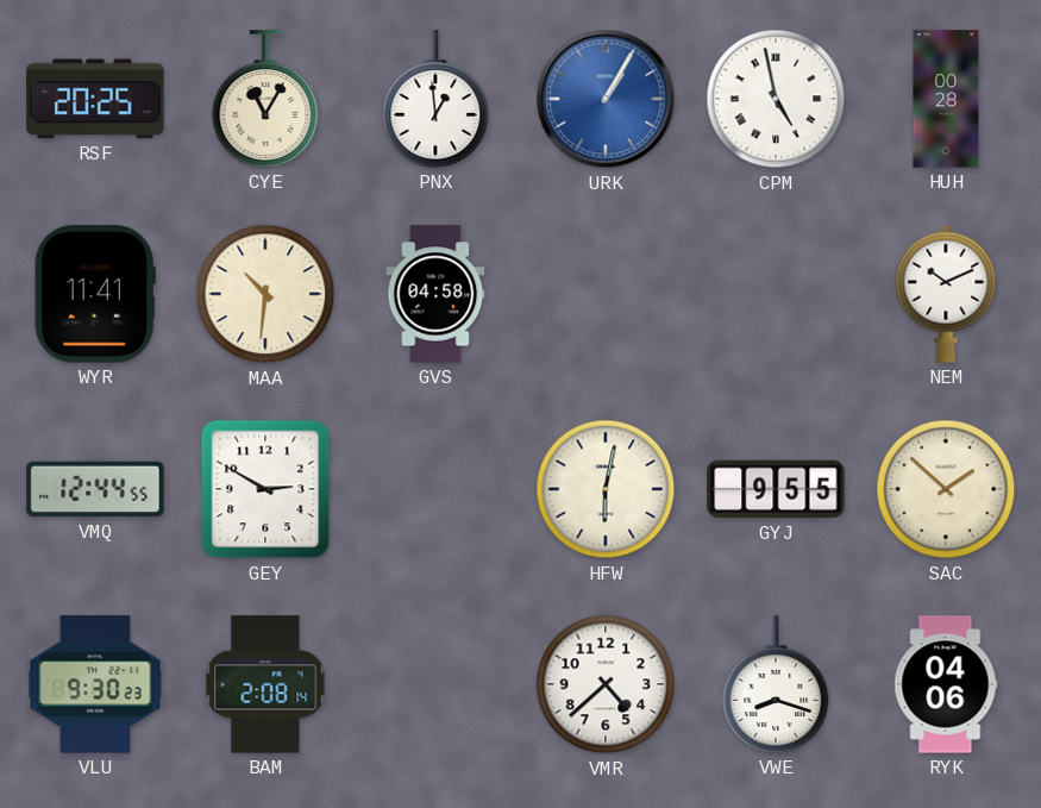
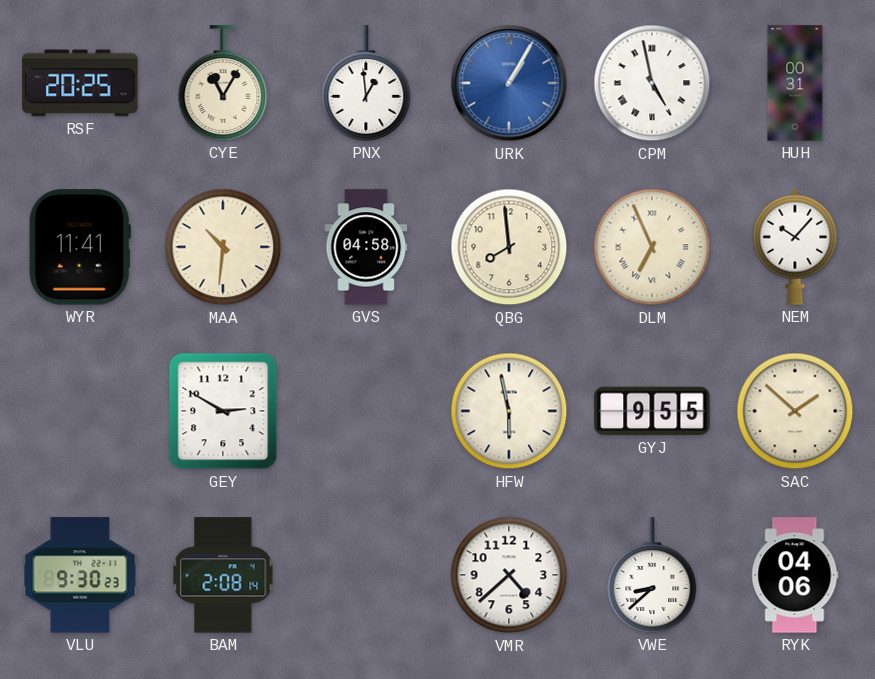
HUH: 00:28 -> 00:31
QBG: none -> 7:59
DLM: none -> 6:56
NEM: 10:11 -> 10:07
VMQ: 12:44 -> none
HFW: 6:02 -> 5:58
VWE: 8:18 -> 8:38
